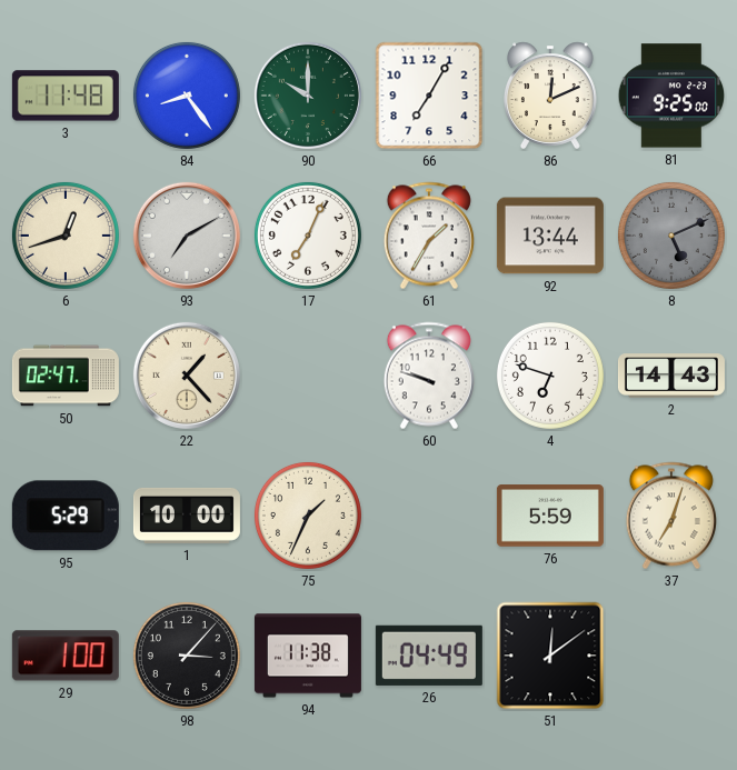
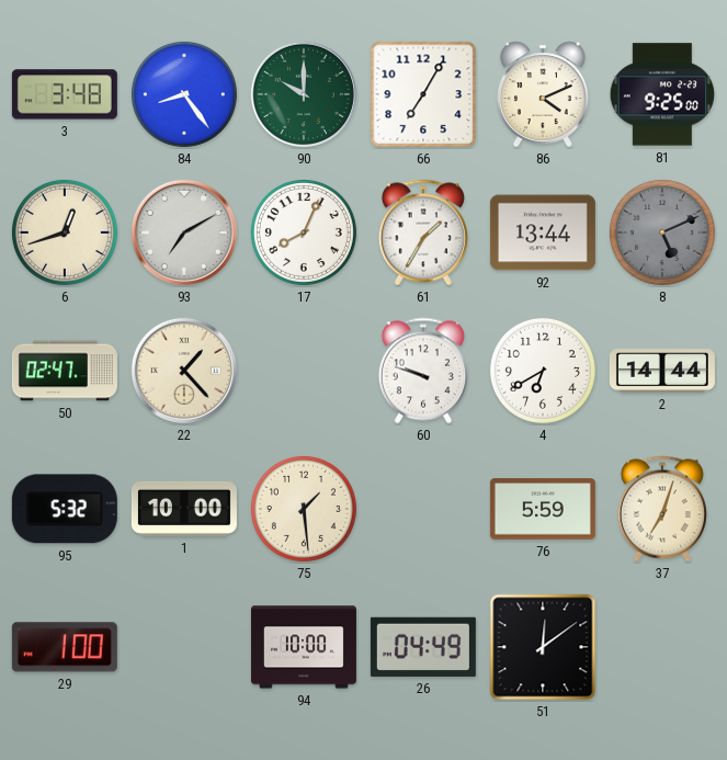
3: 11:48 -> 3:48
86: 12:11 -> 4:11
17: 7:04 -> 8:04
4: 6:48 -> 6:40
2: 14:43 -> 14:44
95: 5:29 -> 5:32
75: 1:34 -> 1:29
98: 3:07 -> none
94: 11:38 -> 10:00
